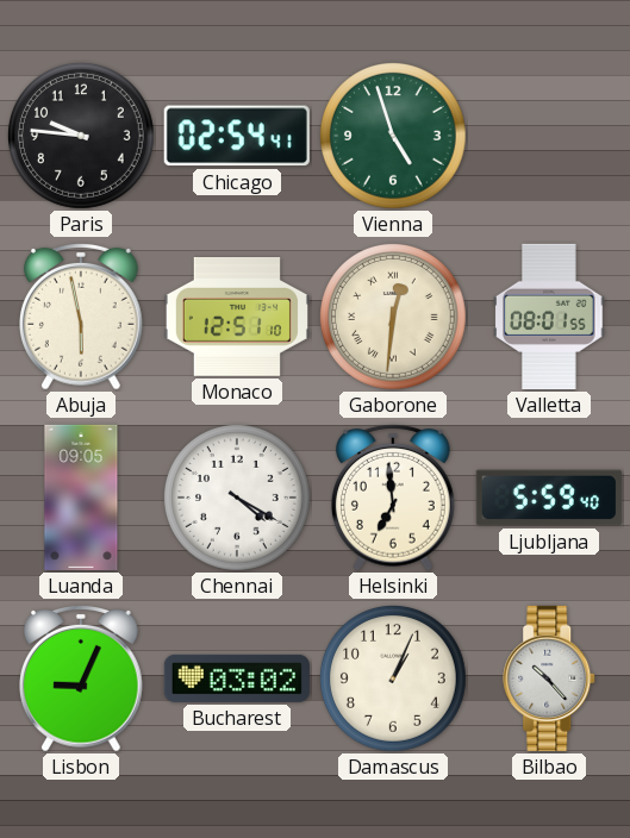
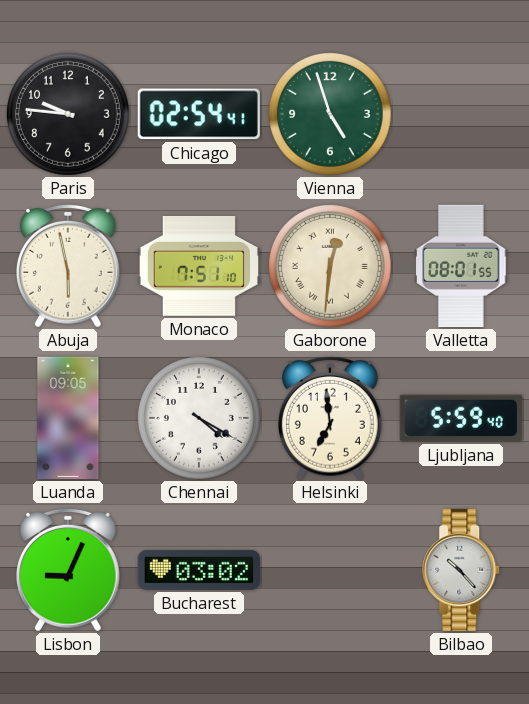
Monaco: 12:51 -> 7:51
Damascus: 1:04 -> none
